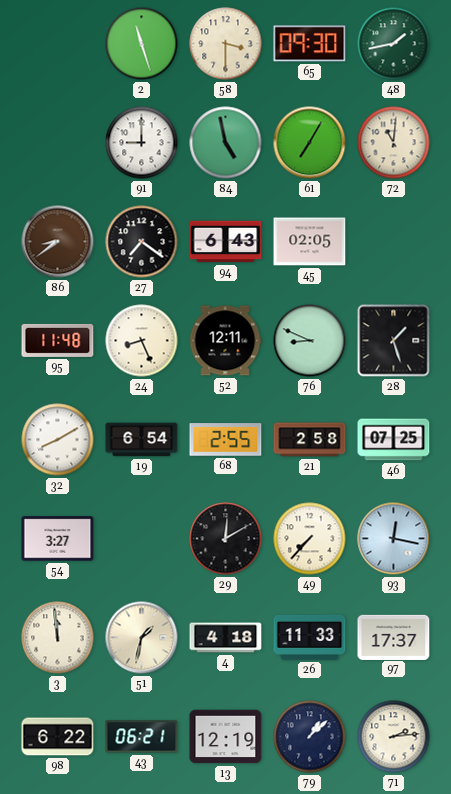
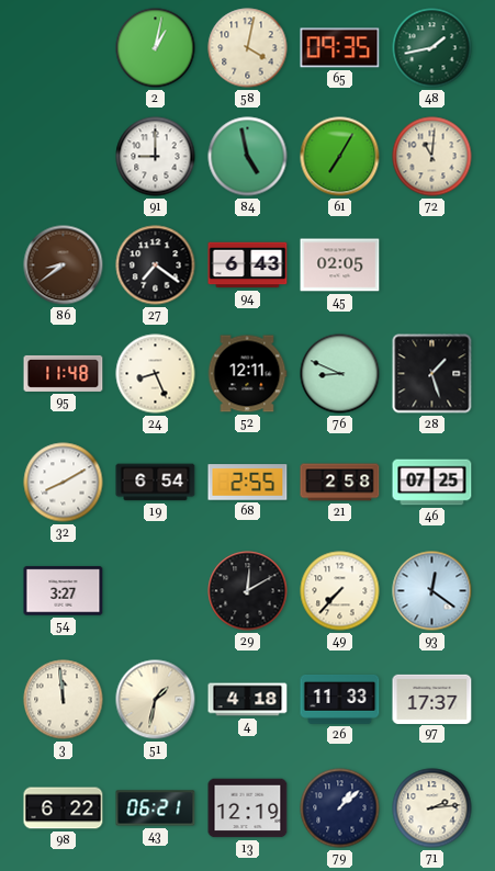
2: 11:27 -> 1:02
58: 3:30 -> 4:02
65: 09:30 -> 09:35
93: 12:17 -> 12:21
